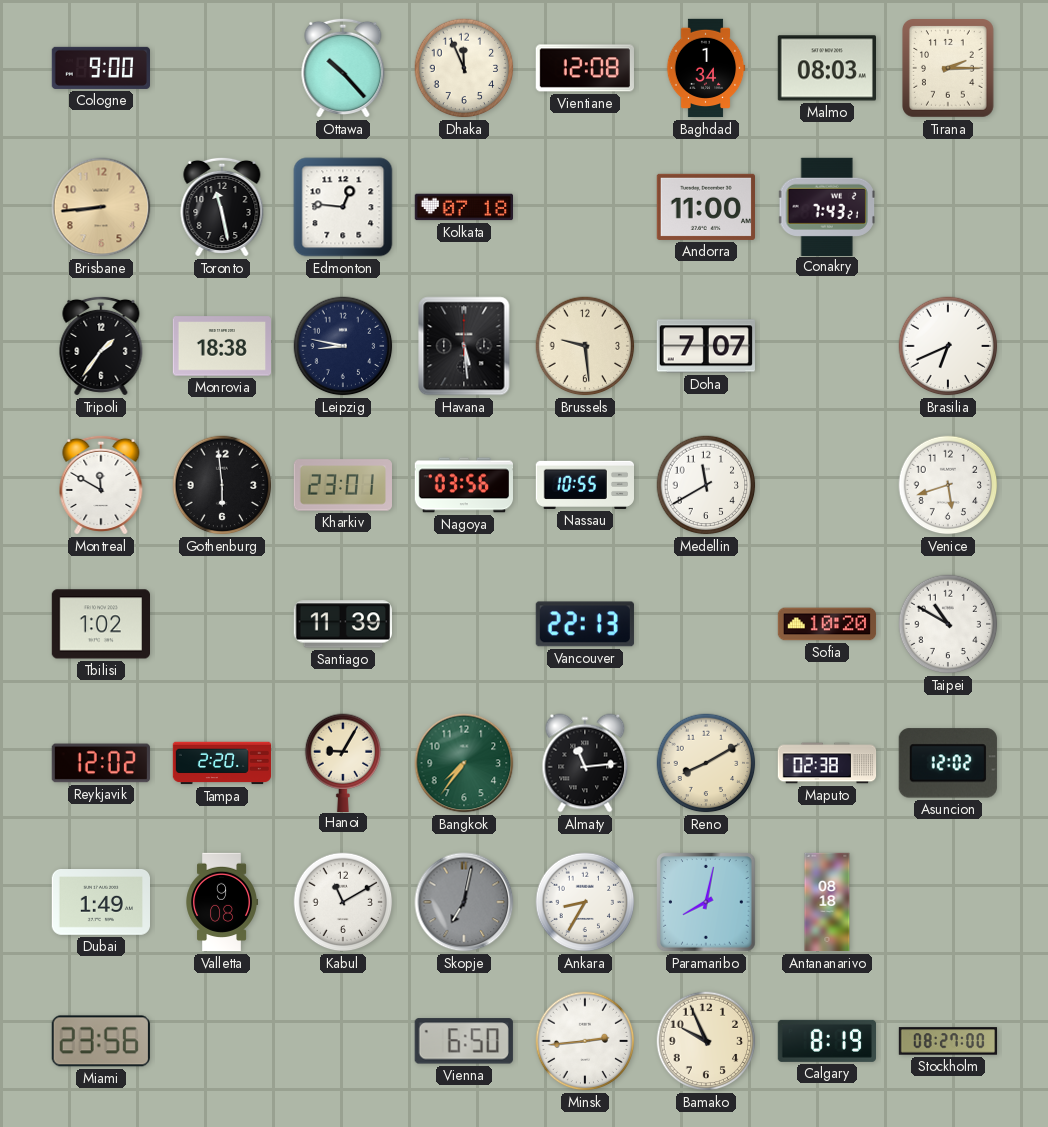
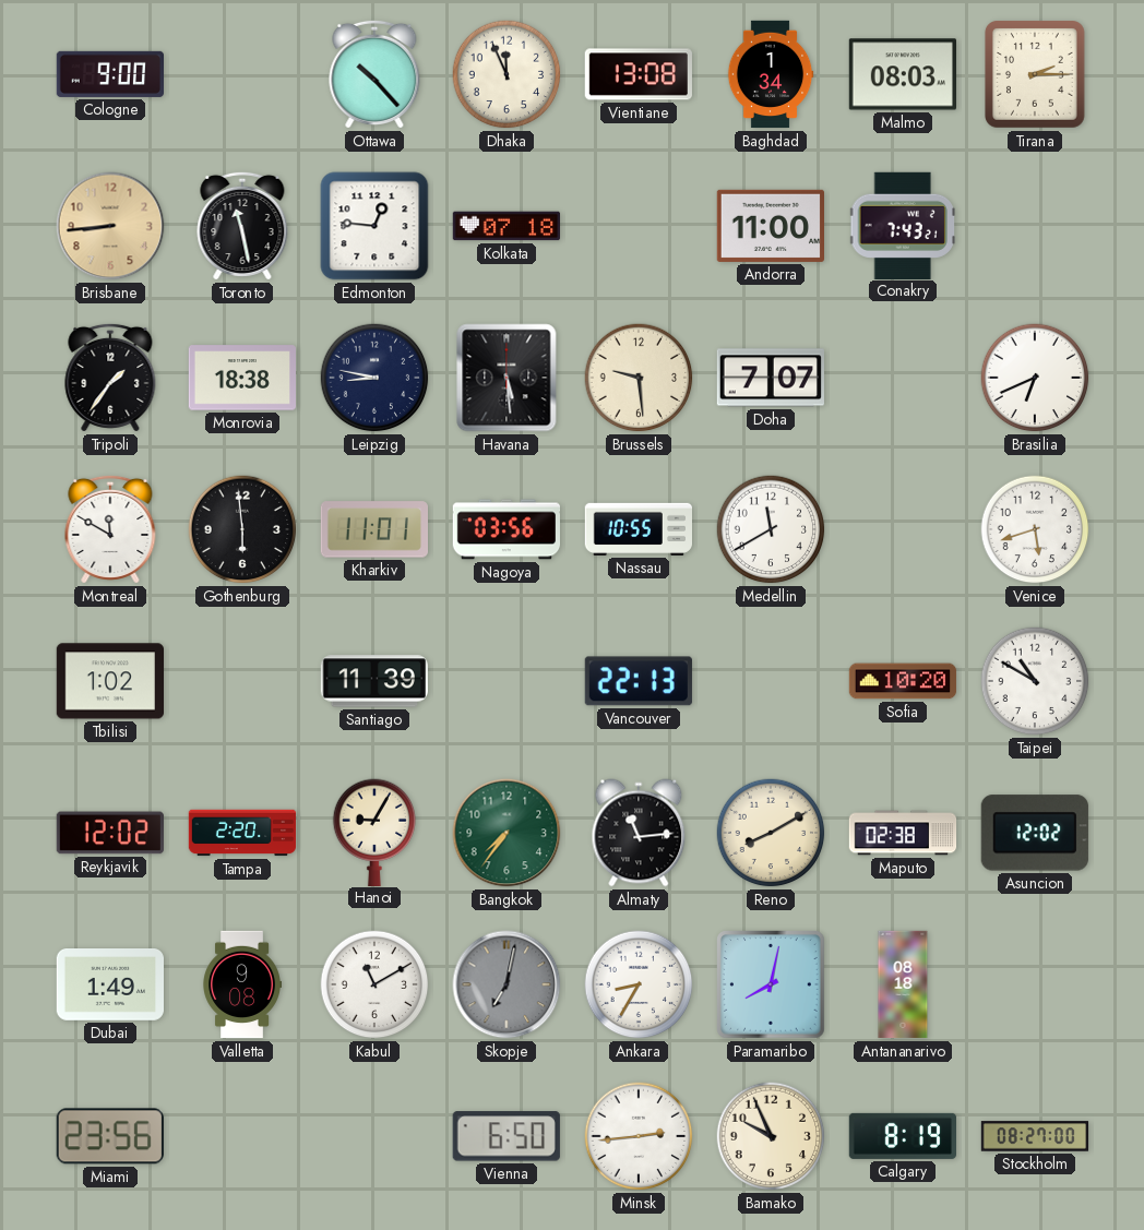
Vientiane: 12:08 -> 13:08
Kharkiv: 23:01 -> 11:01
